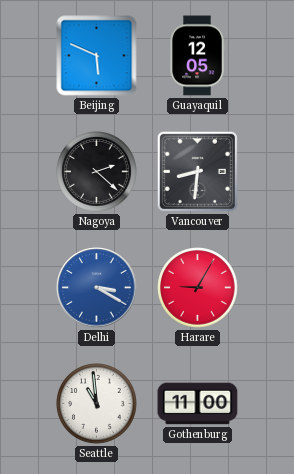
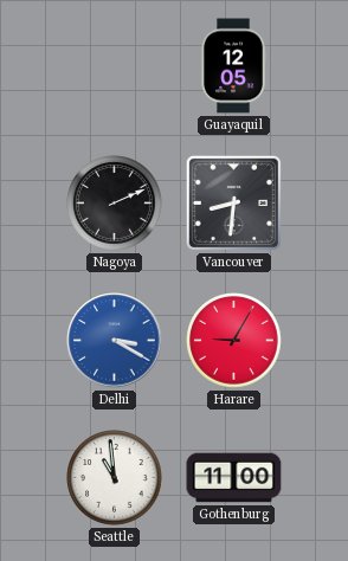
Beijing: 5:49 -> none
Nagoya: 2:22 -> 2:11
